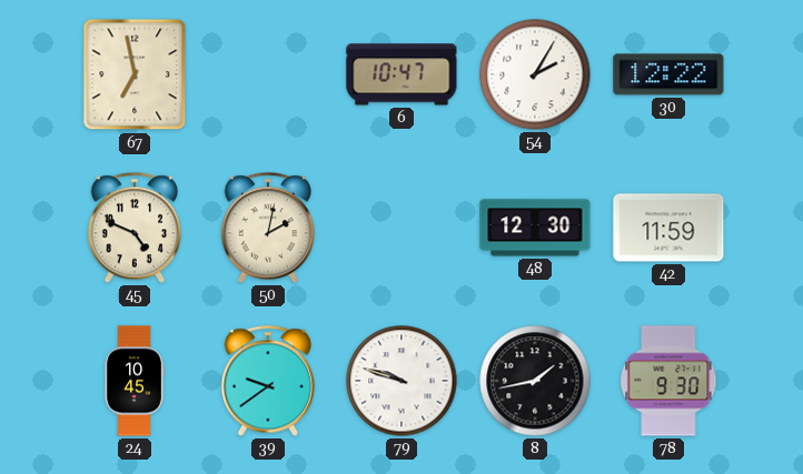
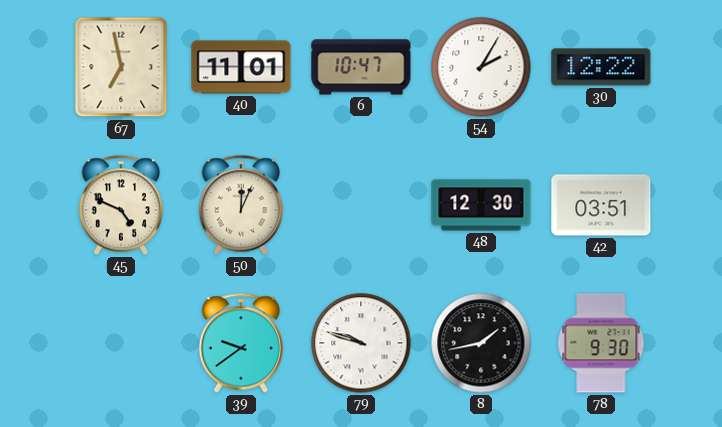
40: none -> 11:01
50: 2:02 -> 12:04
42: 11:59 -> 03:51
24: 10:45 -> none
